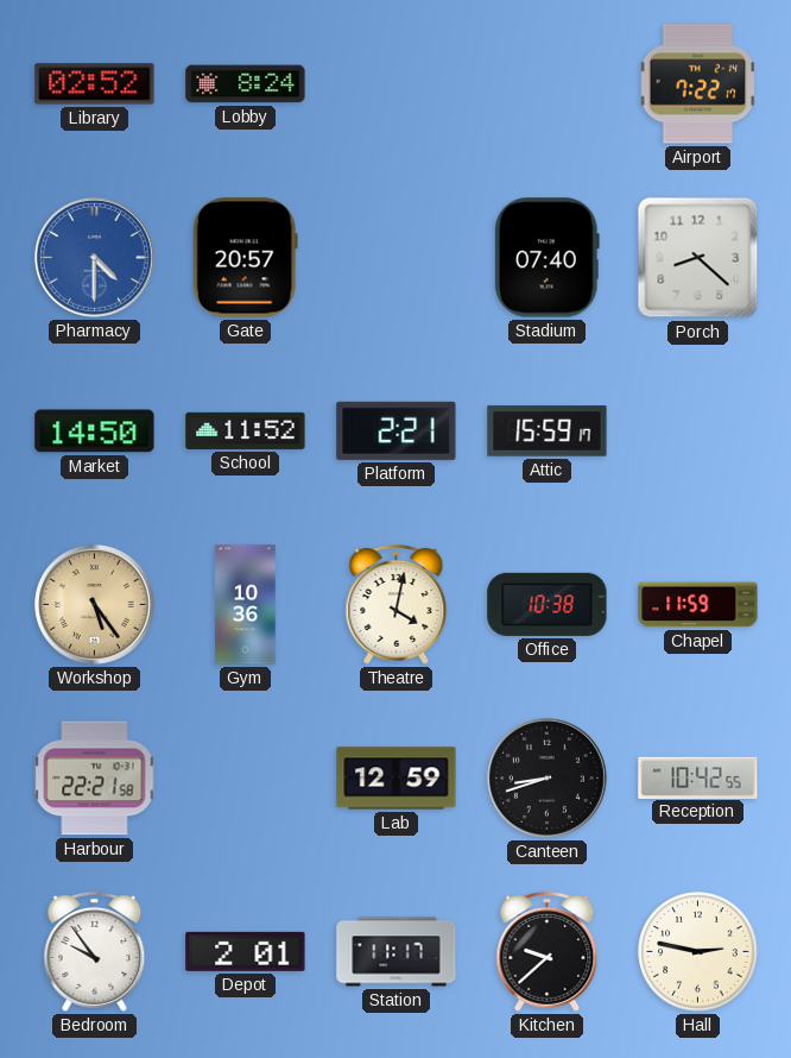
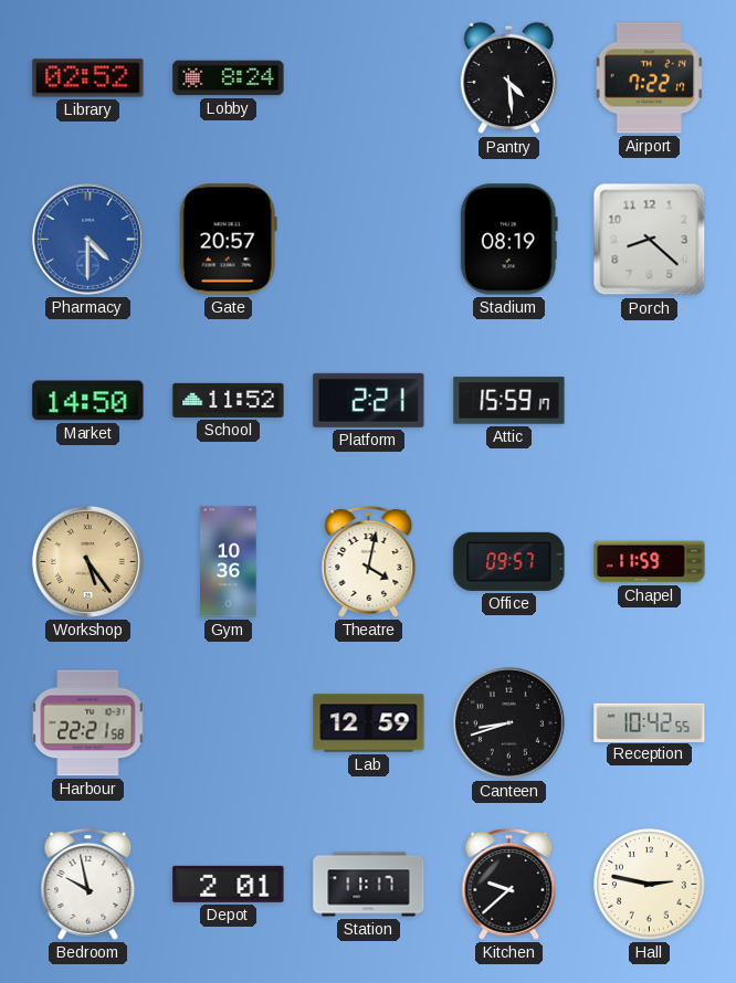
Pantry: none -> 4:29
Stadium: 07:40 -> 08:19
Office: 10:38 -> 09:57
Bedroom: 9:54 -> 9:58
